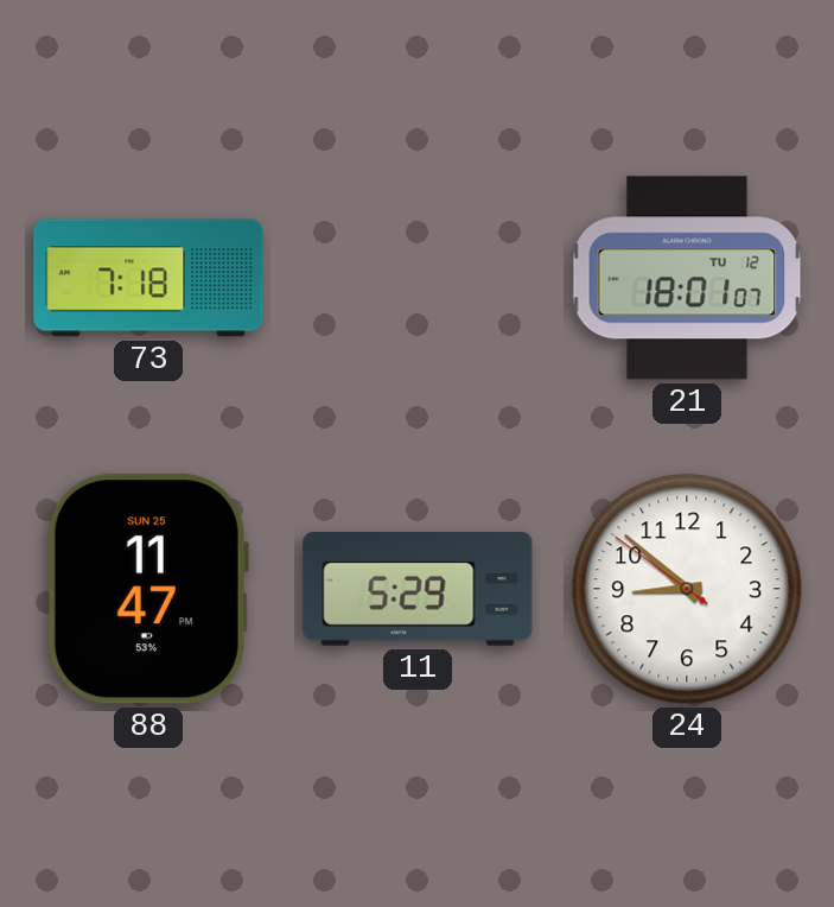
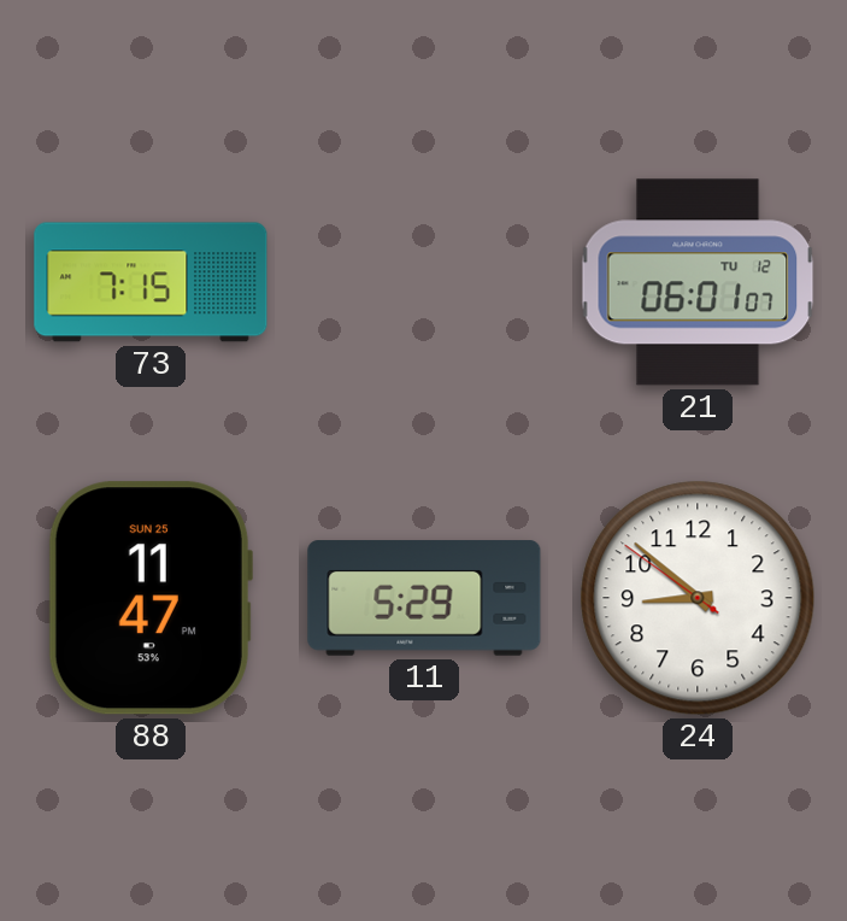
73: 7:18 -> 7:15
21: 18:01 -> 06:01
